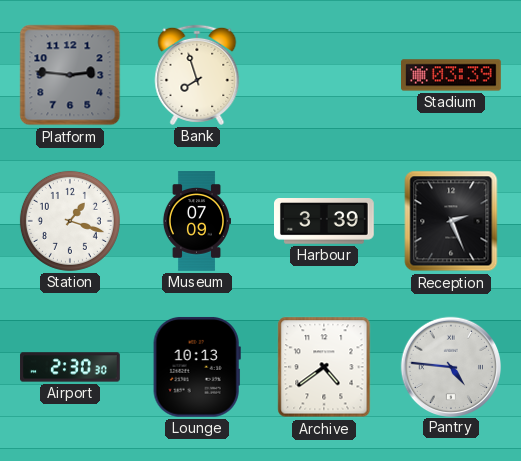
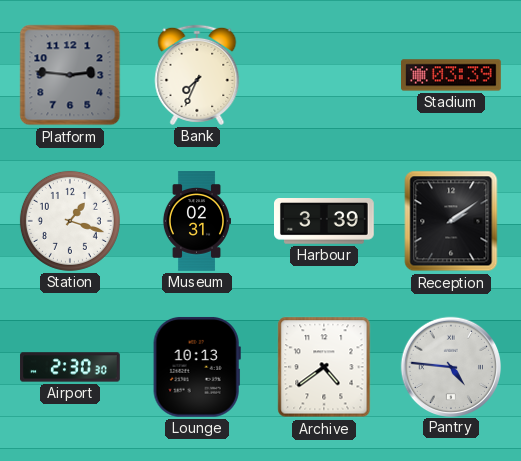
Bank: 7:57 -> 7:34
Museum: 07:09 -> 02:31
Reception: 2:26 -> 2:09
